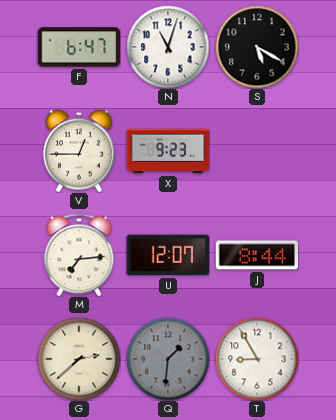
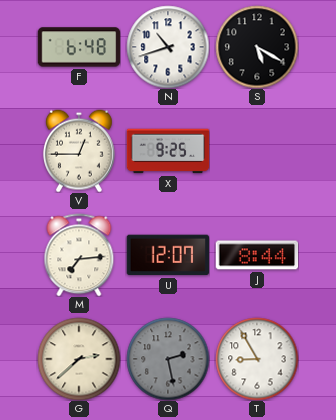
F: 6:47 -> 6:48
N: 11:03 -> 10:42
X: 9:23 -> 9:25
Q: 1:31 -> 2:28
